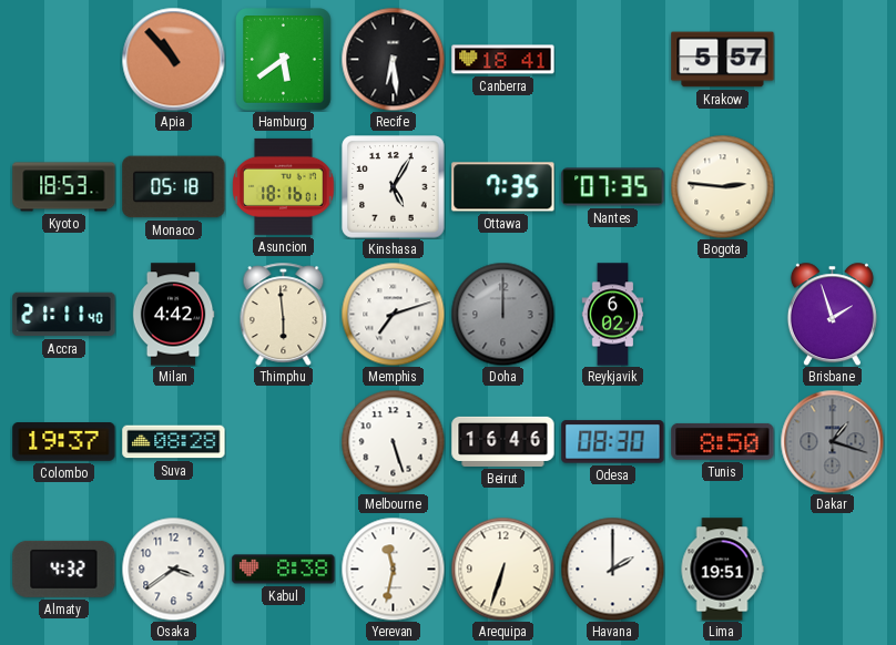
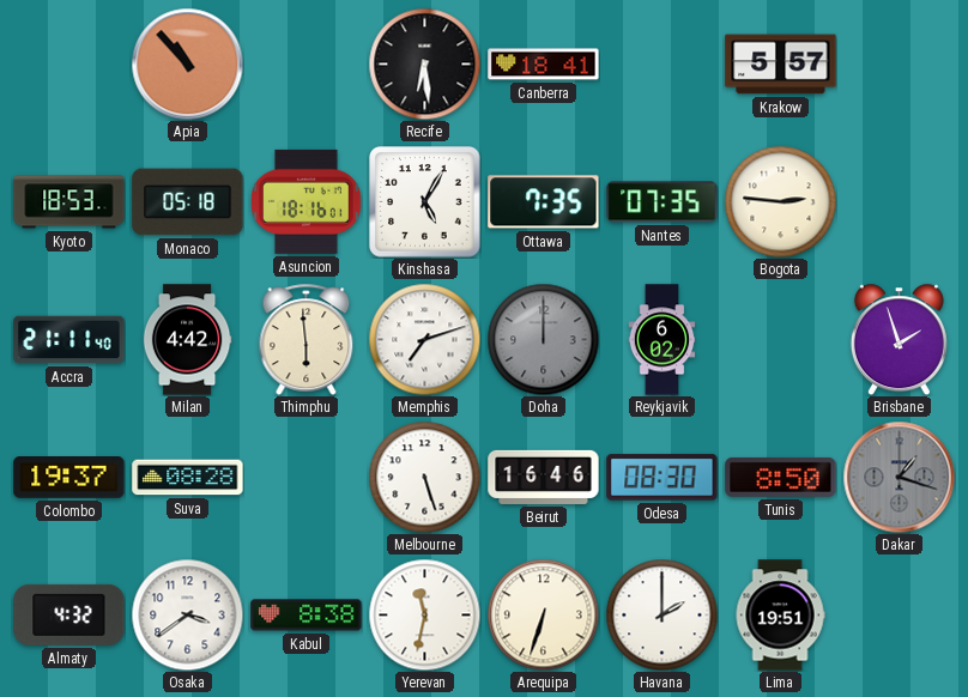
Hamburg: 5:39 -> none
